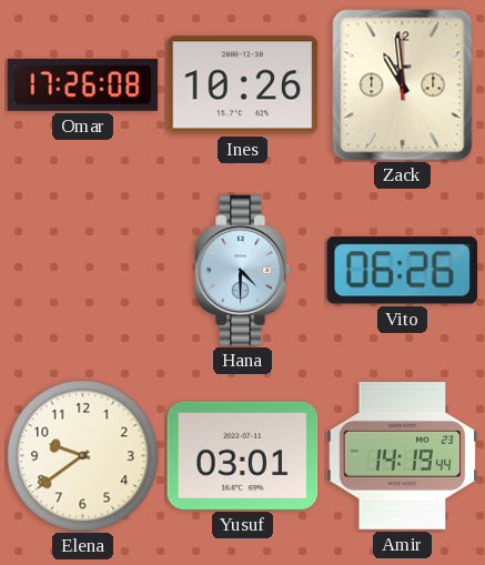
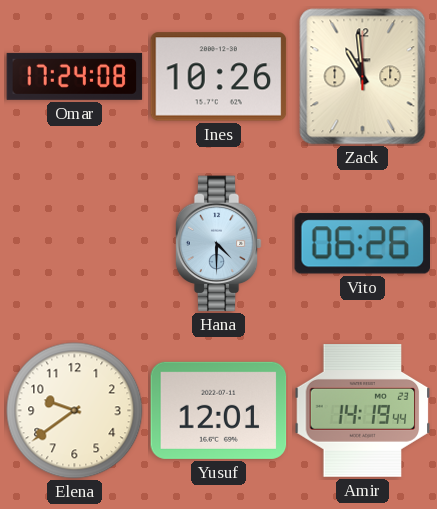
Omar: 17:26 -> 17:24
Yusuf: 03:01 -> 12:01
